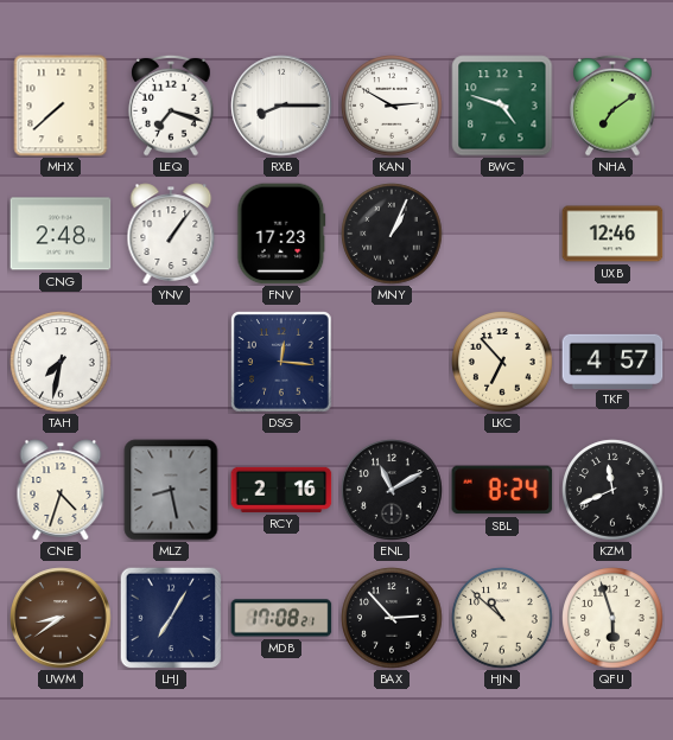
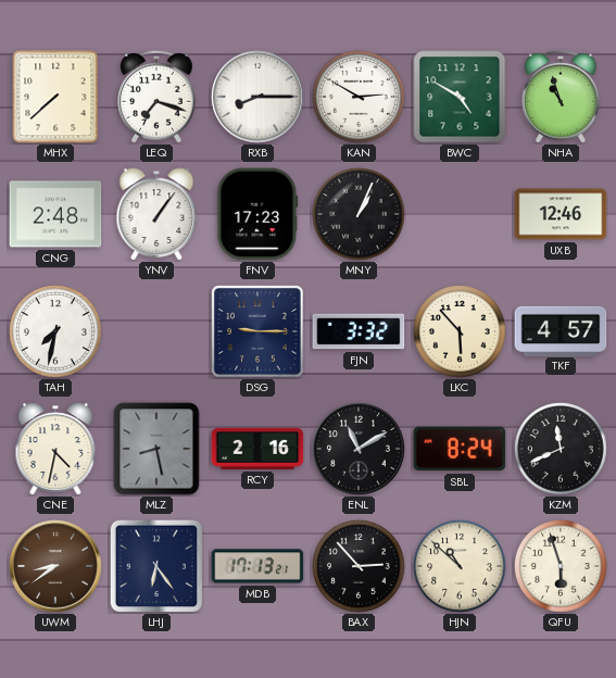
BWC: 4:48 -> 4:50
NHA: 7:09 -> 10:57
DSG: 12:16 -> 9:15
FJN: none -> 3:32
LKC: 6:53 -> 5:53
CNE: 4:33 -> 4:32
LHJ: 7:05 -> 6:24
MDB: 17:08 -> 17:13
